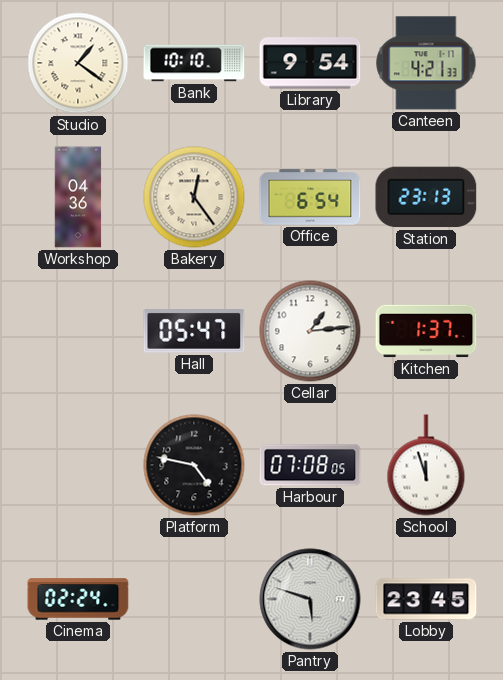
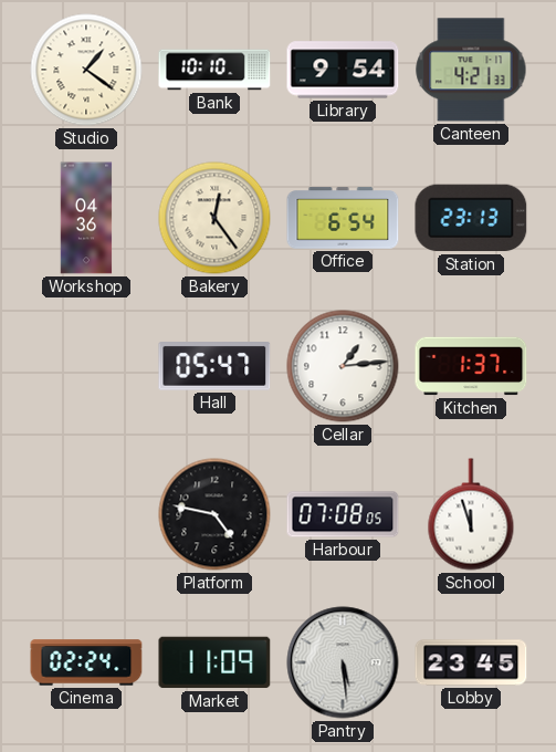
Market: none -> 11:09
Pantry: 5:48 -> 5:29
